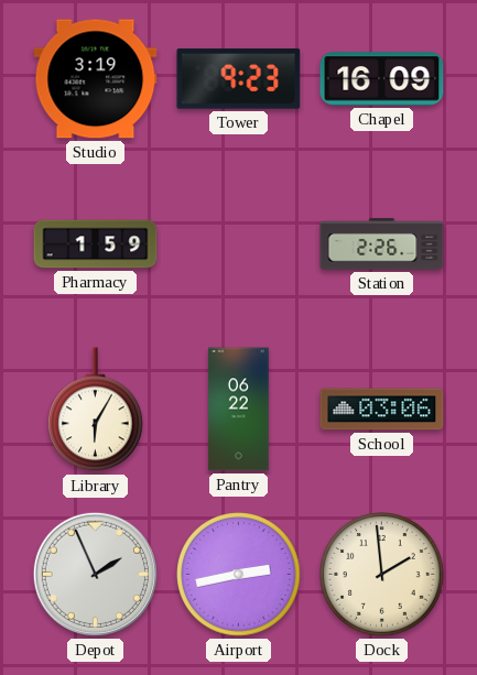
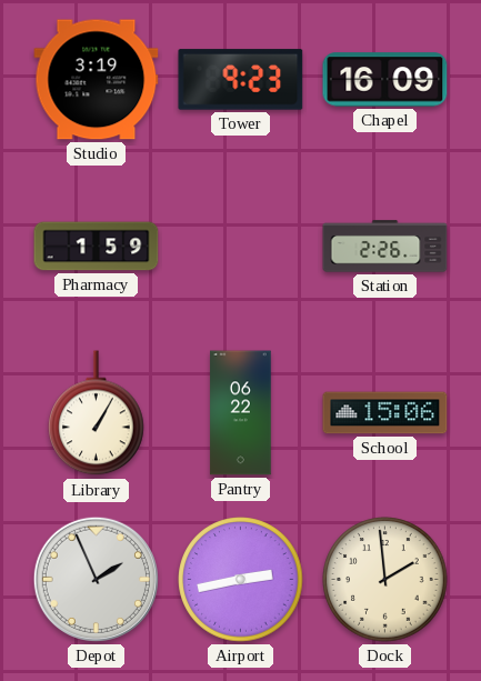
Library: 6:05 -> 1:05
School: 03:06 -> 15:06
